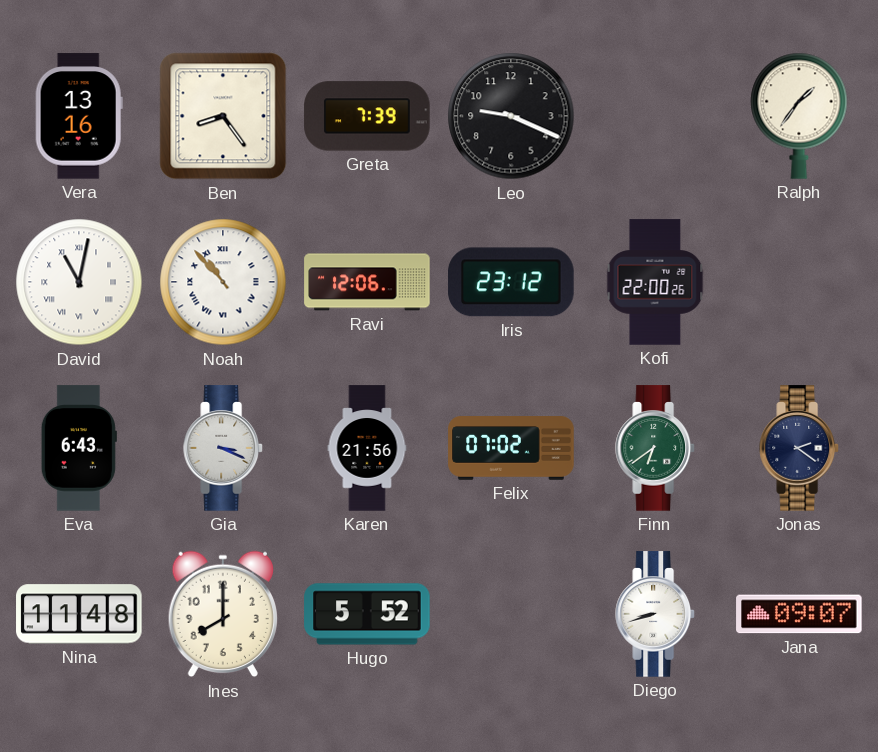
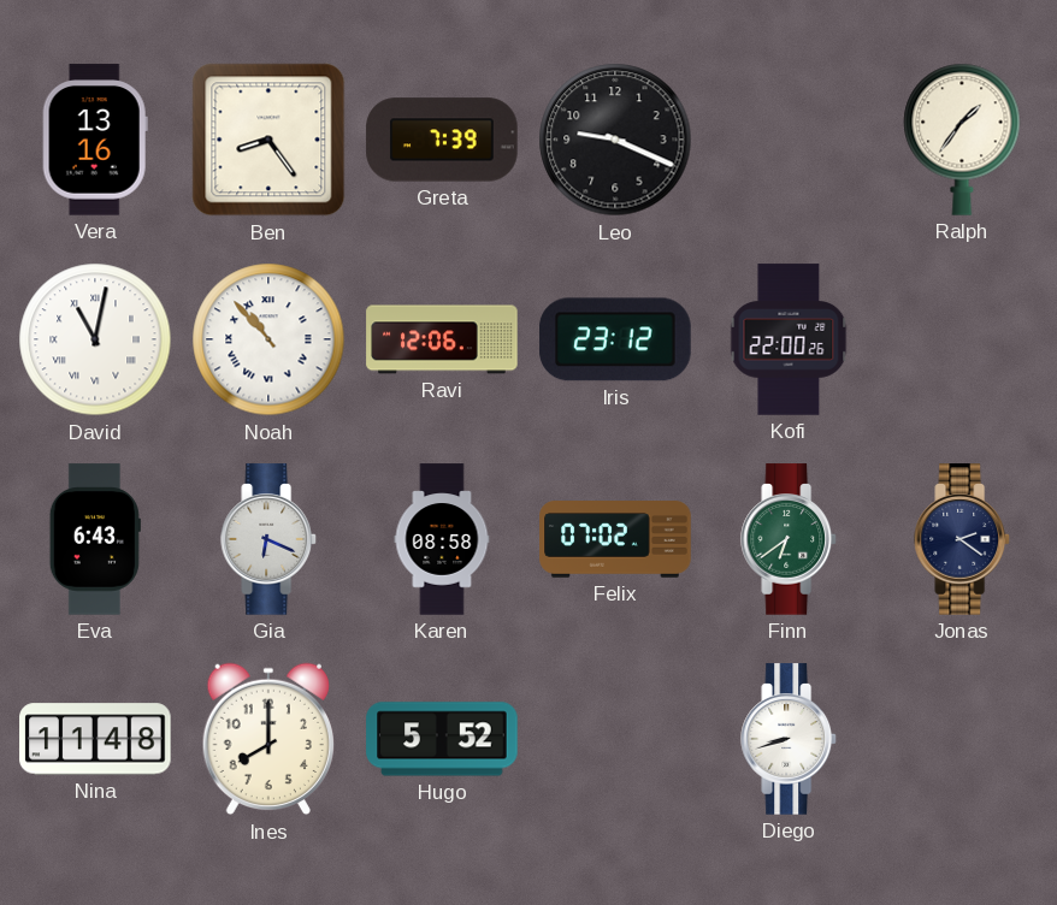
Gia: 3:19 -> 6:19
Karen: 21:56 -> 08:58
Jana: 09:07 -> none
